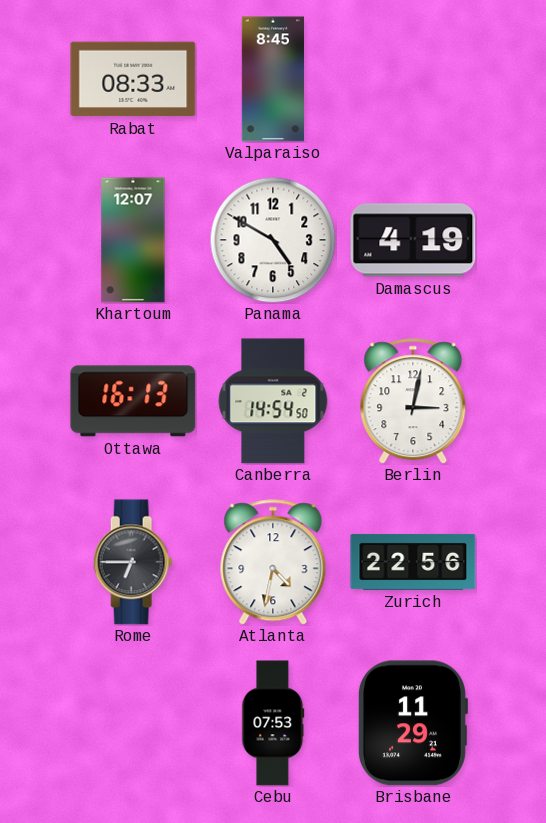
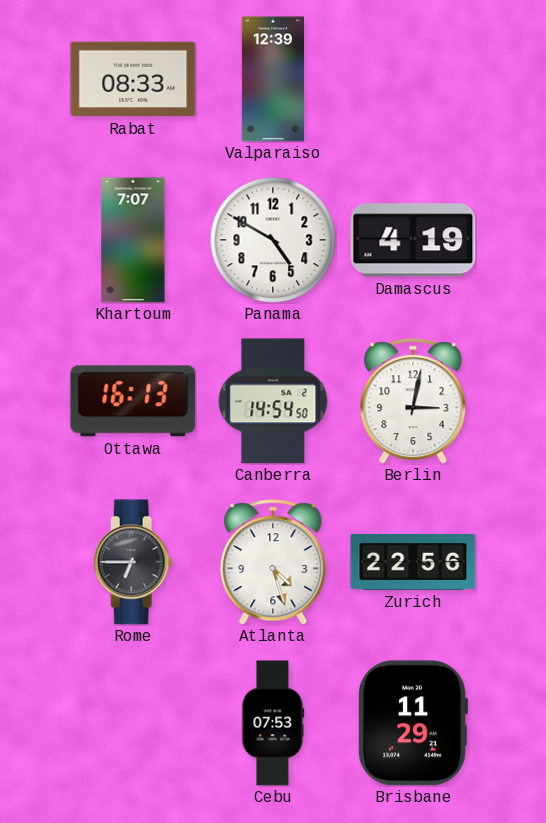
Valparaiso: 8:45 -> 12:39
Khartoum: 12:07 -> 7:07
Atlanta: 4:32 -> 4:27
